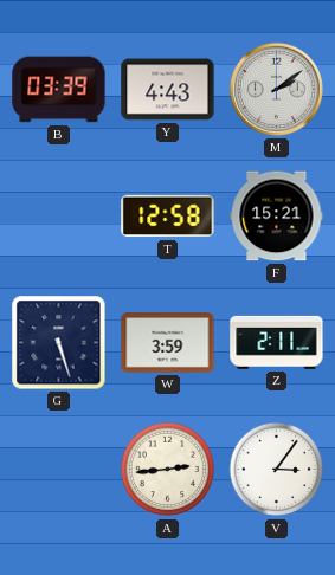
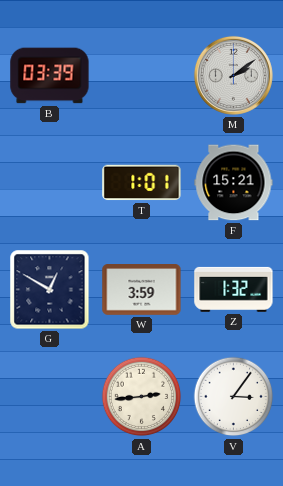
Y: 4:43 -> none
T: 12:58 -> 1:01
G: 5:27 -> 12:50
Z: 2:11 -> 1:32
